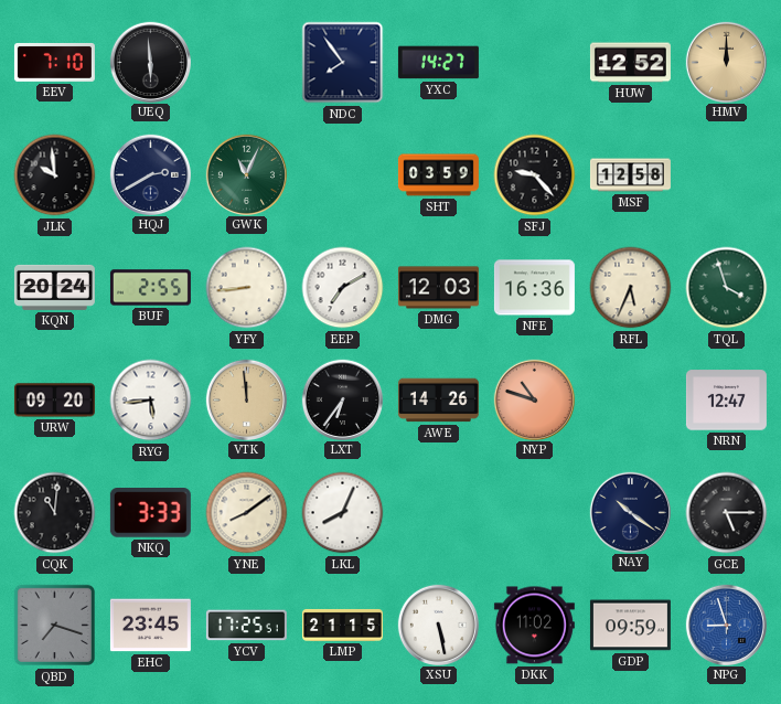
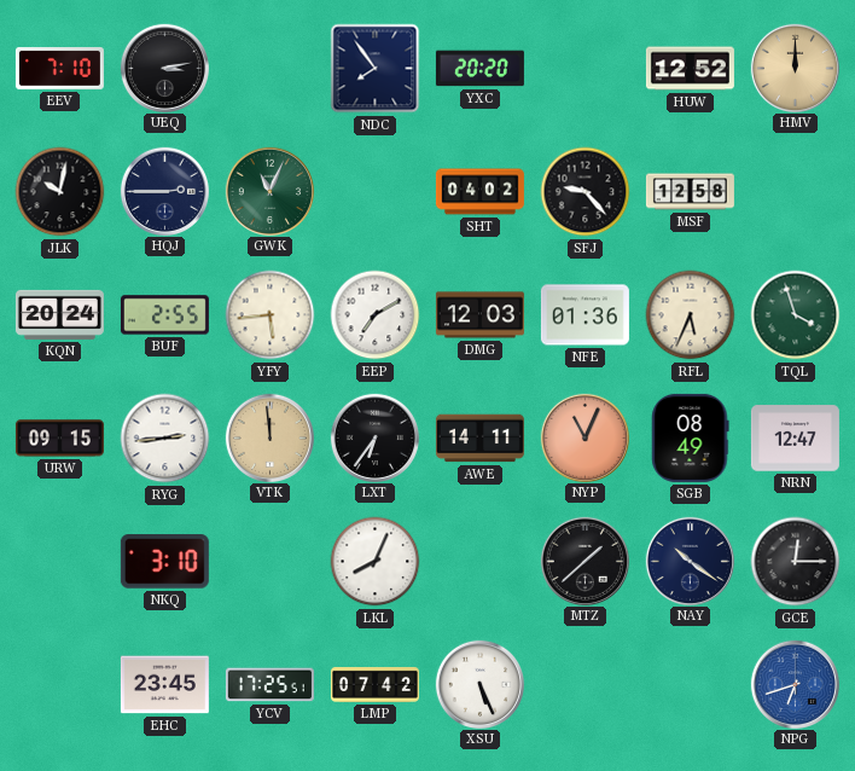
UEQ: 5:59 -> 3:13
YXC: 14:27 -> 20:20
JLK: 9:59 -> 10:02
HQJ: 2:40 -> 2:45
SHT: 03:59 -> 04:02
YFY: 8:44 -> 5:44
NFE: 16:36 -> 01:36
URW: 09:20 -> 09:15
RYG: 5:44 -> 2:44
AWE: 14:26 -> 14:11
NYP: 10:48 -> 11:04
SGB: none -> 08:49
CQK: 11:01 -> none
NKQ: 3:33 -> 3:10
YNE: 8:09 -> none
MTZ: none -> 1:38
GCE: 5:15 -> 12:15
QBD: 7:18 -> none
LMP: 21:15 -> 07:42
XSU: 5:28 -> 5:26
DKK: 11:02 -> none
GDP: 09:59 -> none
NPG: 8:57 -> 6:42
